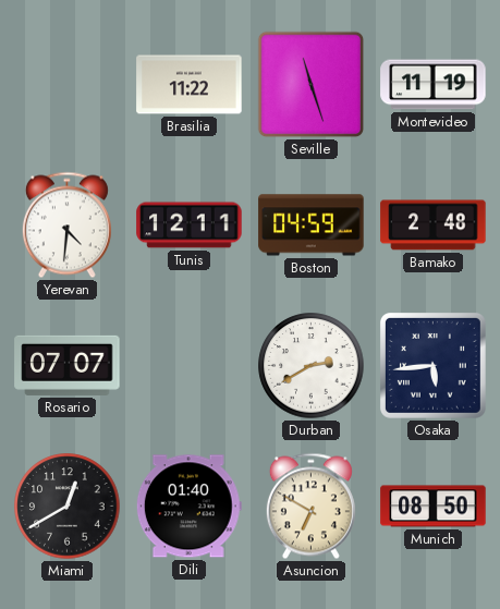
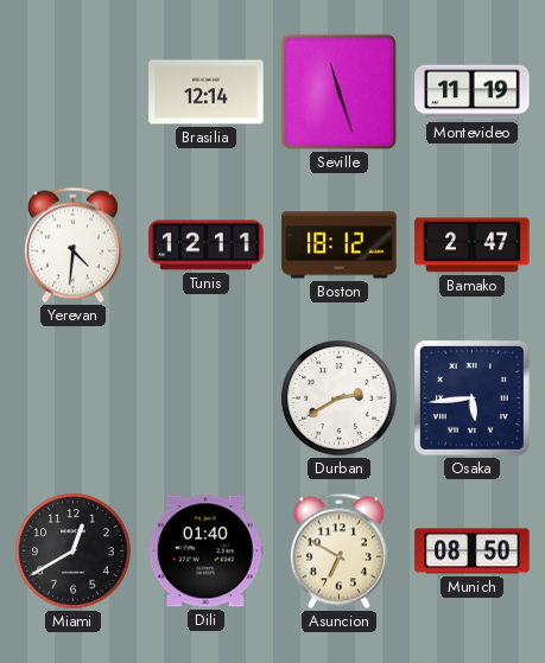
Brasilia: 11:22 -> 12:14
Boston: 04:59 -> 18:12
Bamako: 2:48 -> 2:47
Rosario: 07:07 -> none
